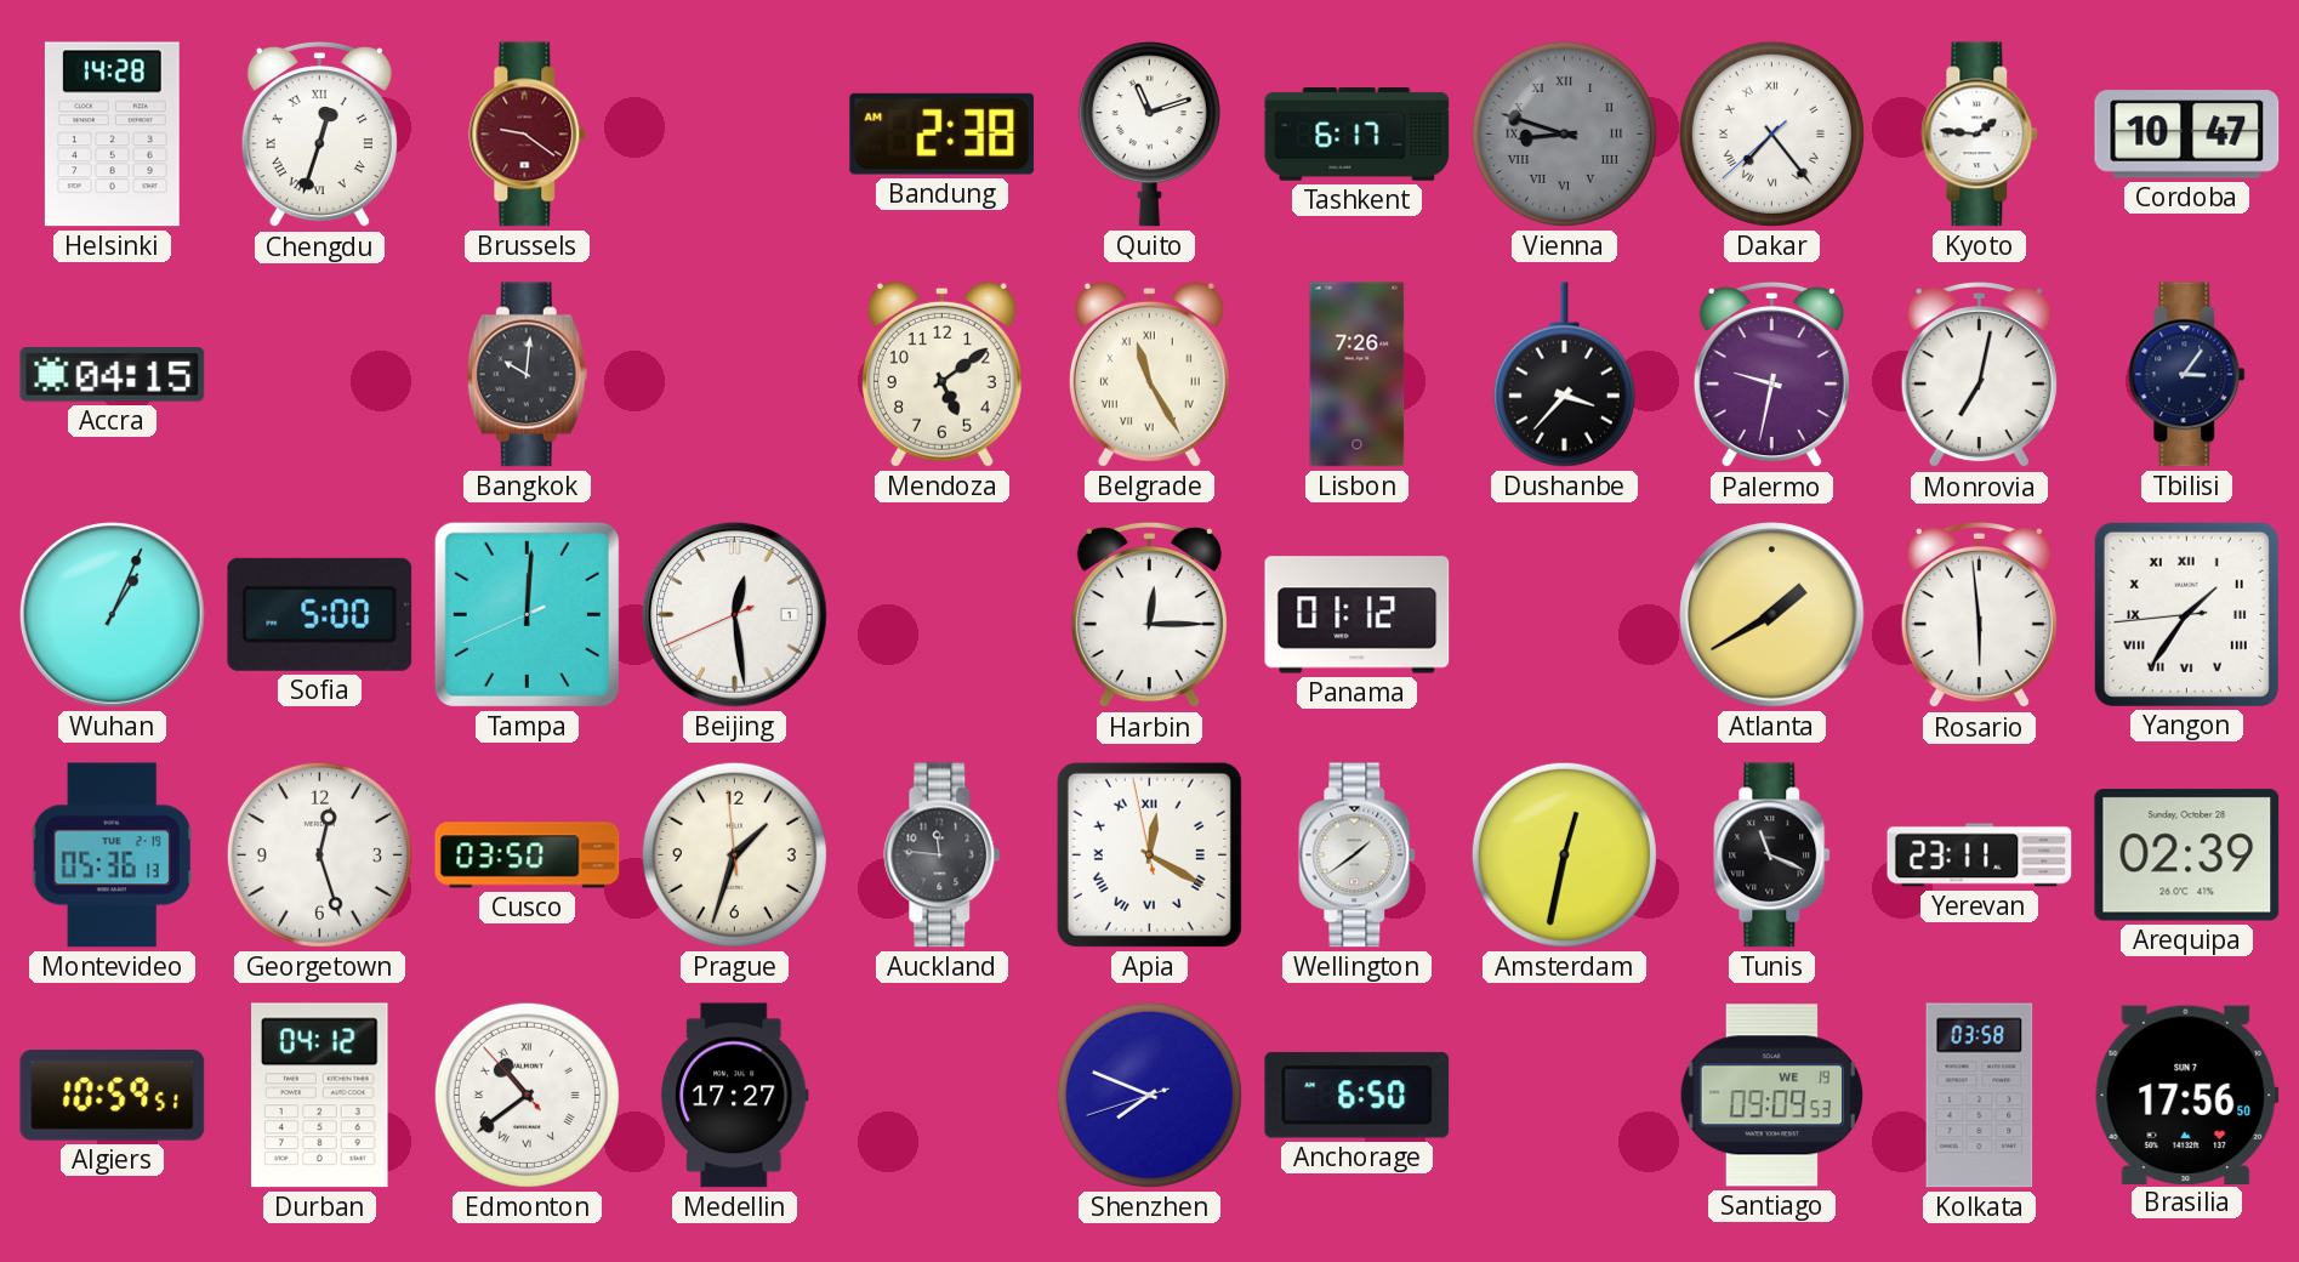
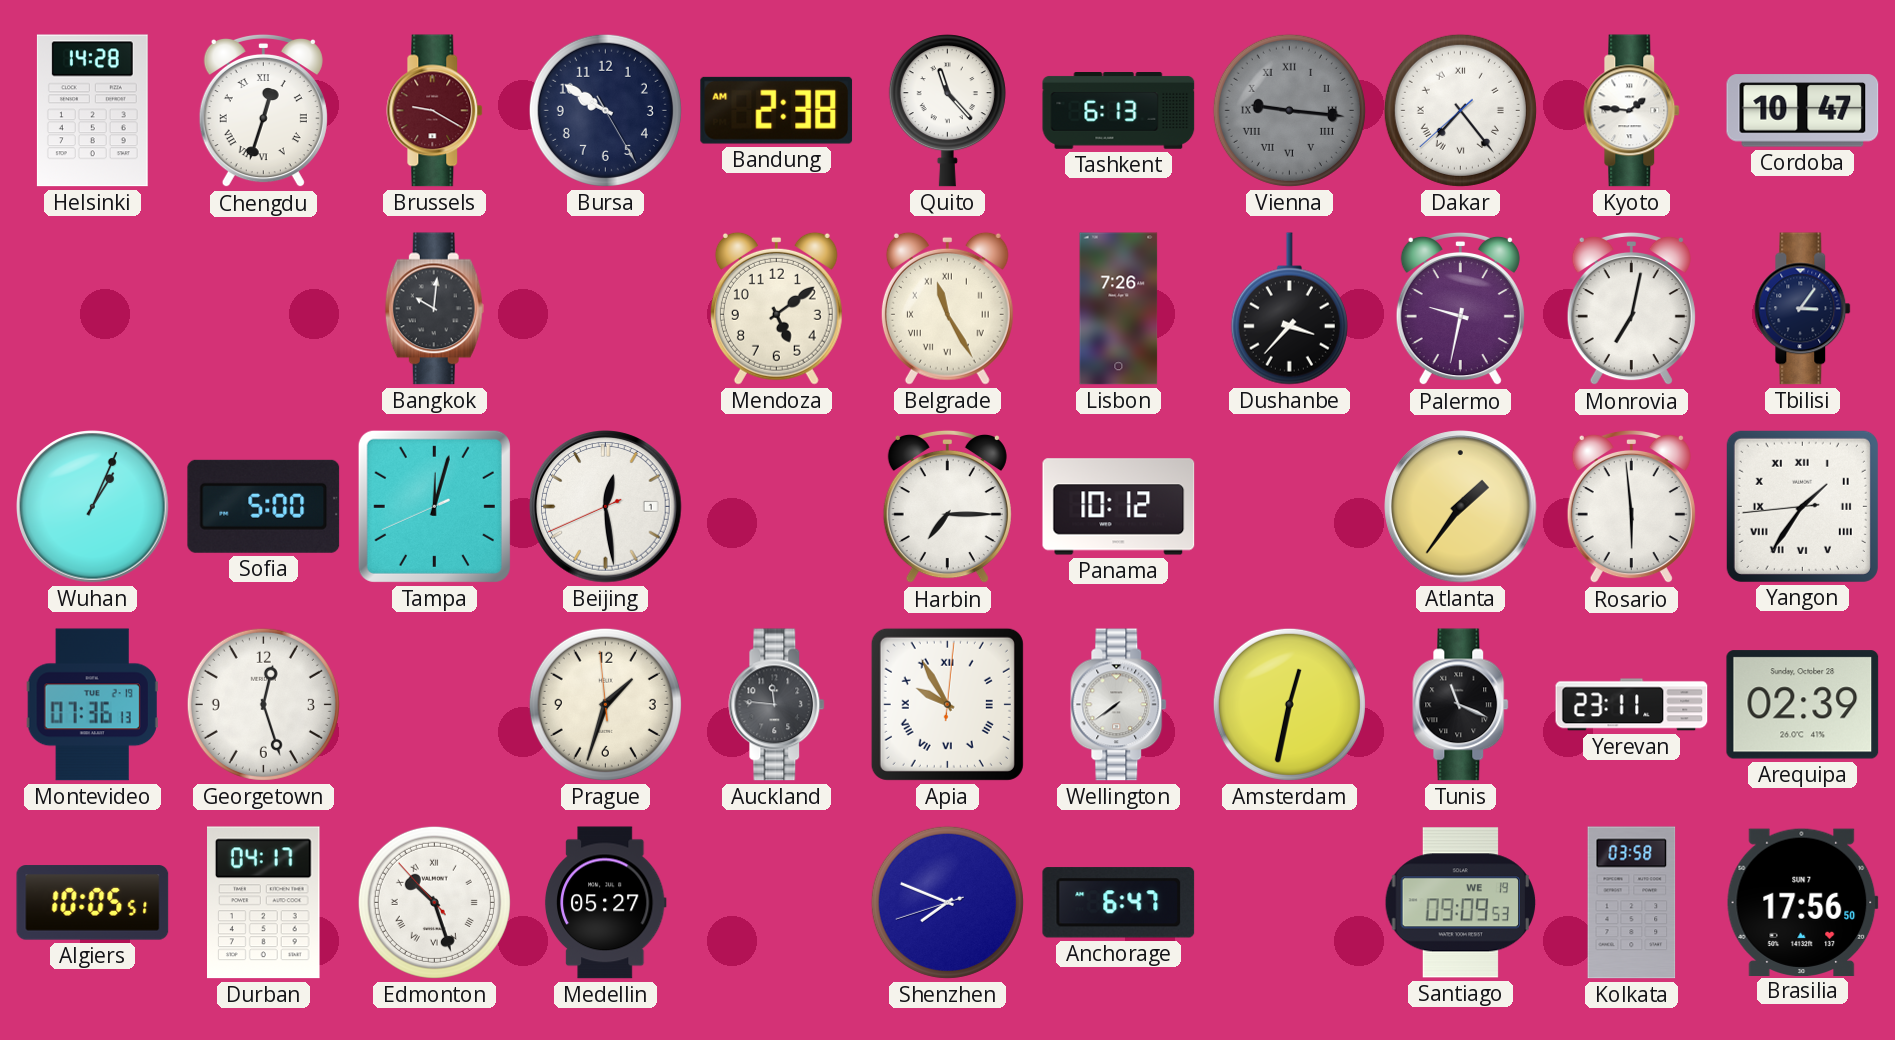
Brussels: 9:21 -> 9:20
Bursa: none -> 9:50
Quito: 11:12 -> 11:23
Tashkent: 6:17 -> 6:13
Vienna: 8:48 -> 9:16
Accra: 04:15 -> none
Tampa: 12:00 -> 12:02
Harbin: 12:15 -> 7:15
Panama: 01:12 -> 10:12
Atlanta: 1:40 -> 1:36
Montevideo: 05:36 -> 07:36
Cusco: 03:50 -> none
Apia: 12:19 -> 9:55
Wellington: 1:39 -> 7:39
Algiers: 10:59 -> 10:05
Durban: 04:12 -> 04:17
Edmonton: 10:38 -> 10:26
Medellin: 17:27 -> 05:27
Anchorage: 6:50 -> 6:47
